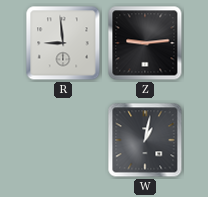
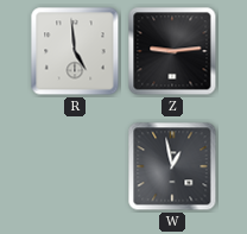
R: 8:59 -> 4:59
W: 1:02 -> 12:58
